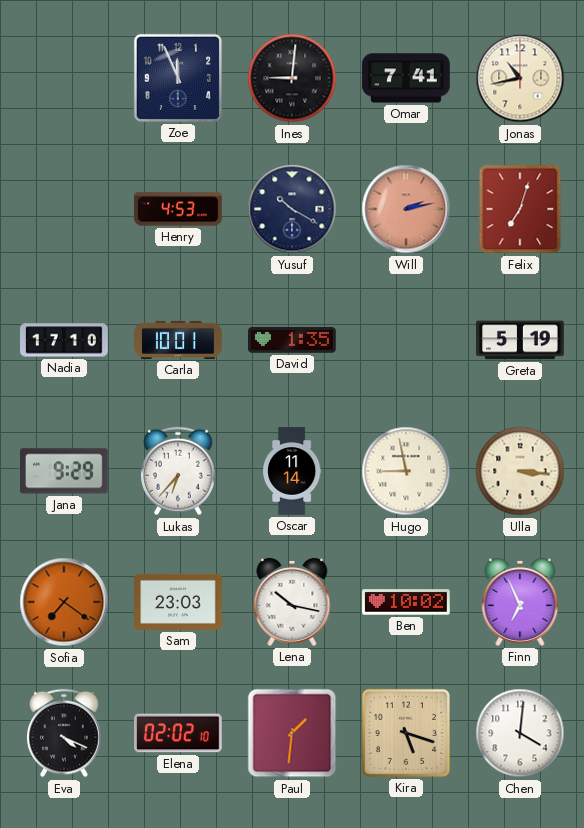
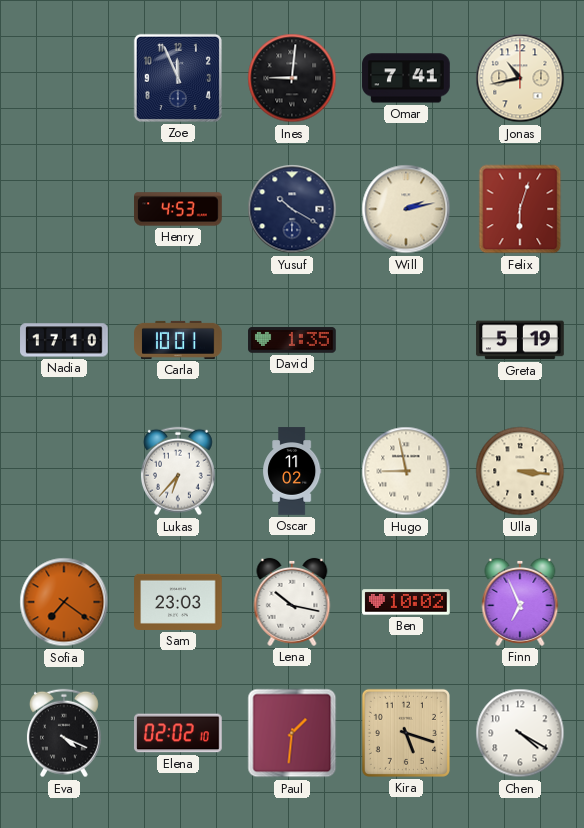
Will dial: salmon -> cream
Felix: 7:03 -> 6:03
Jana: 9:29 -> none
Oscar: 11:14 -> 11:02
Chen: 4:01 -> 4:20
